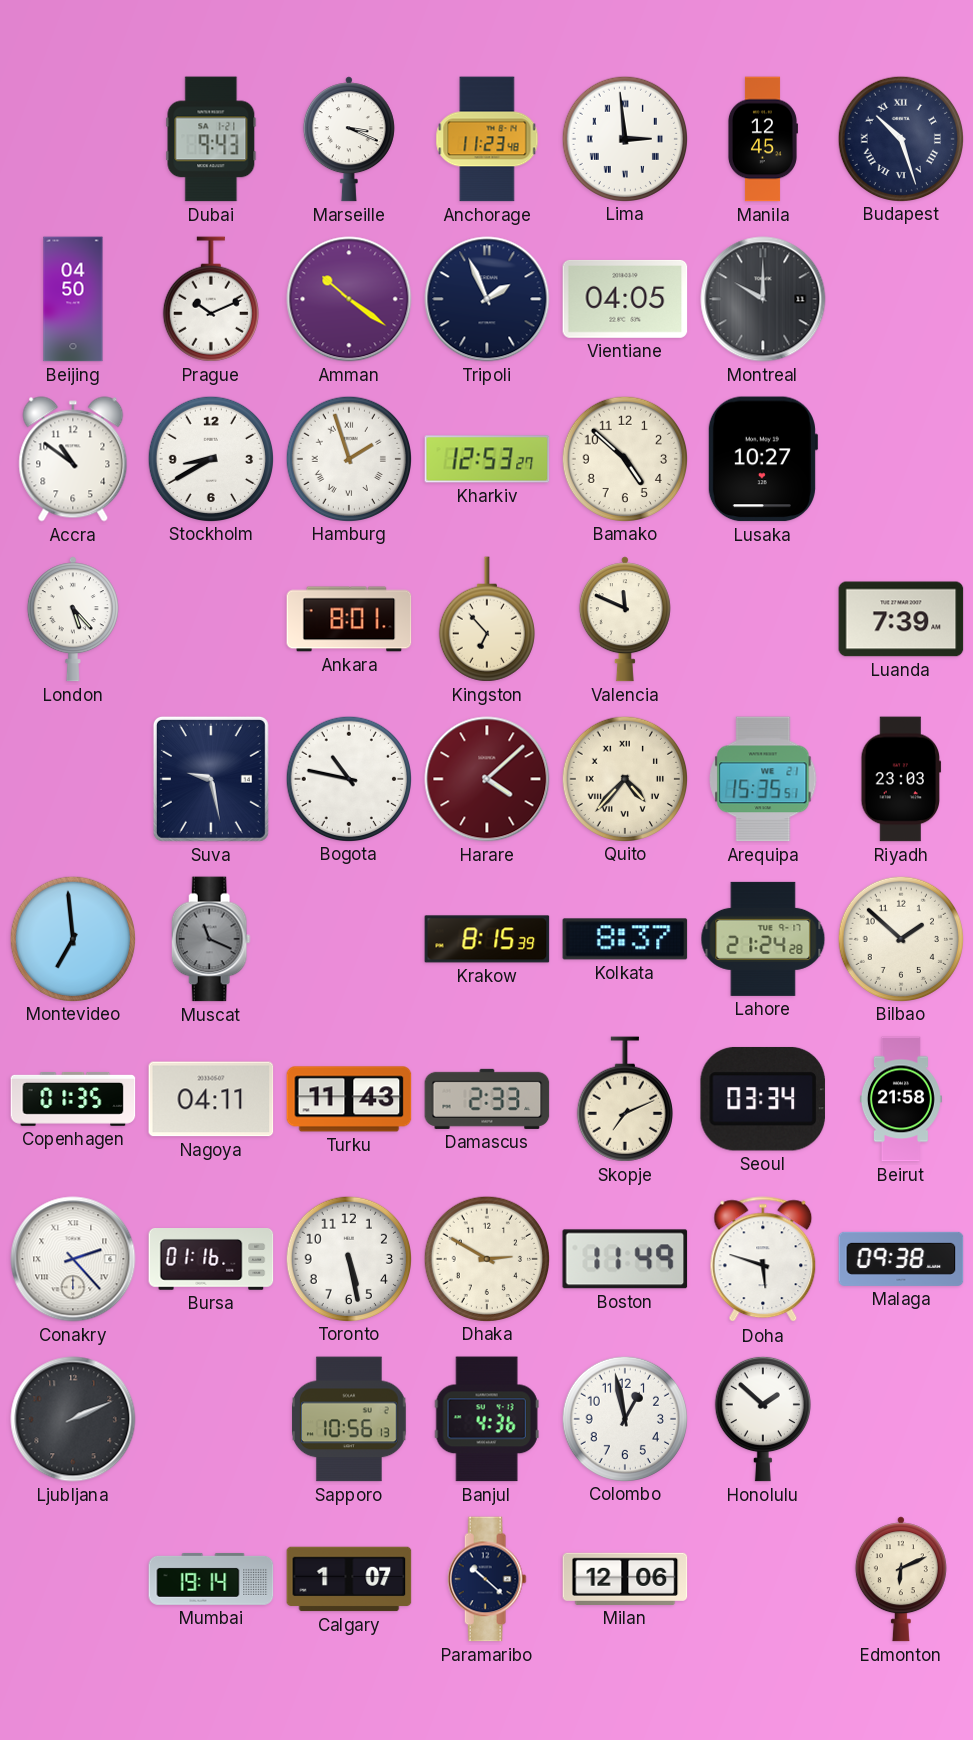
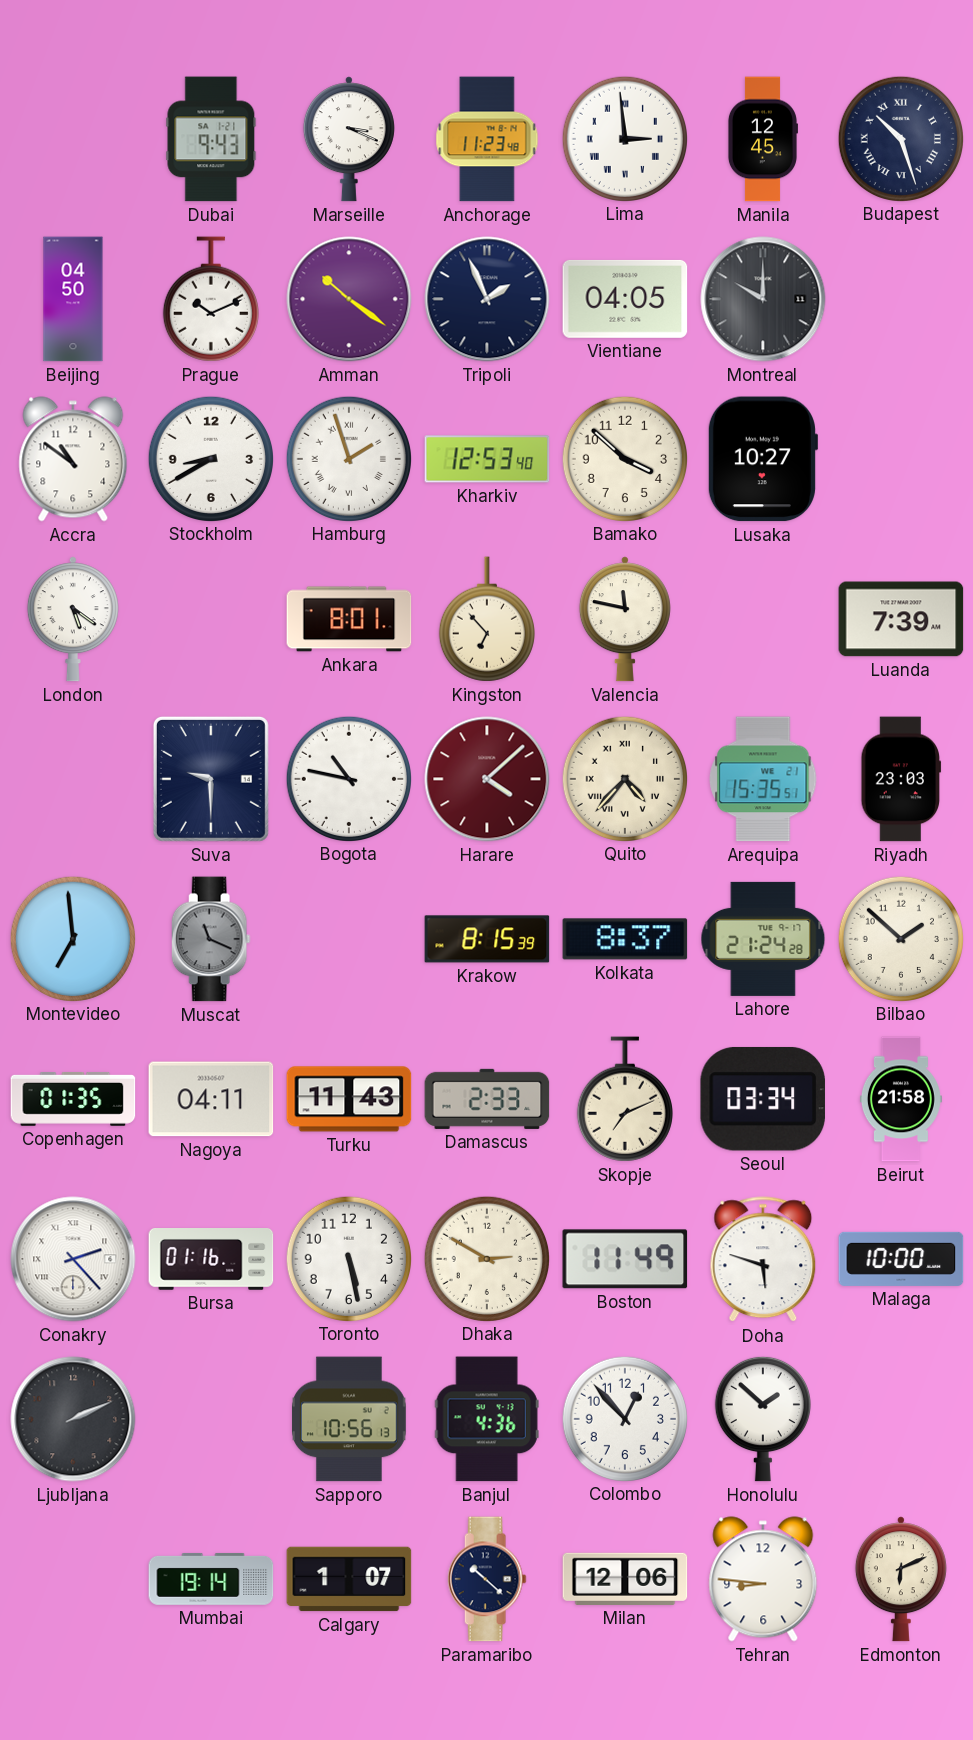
Kharkiv: 12:53:27 -> 12:53:40
Bamako: 4:52 -> 3:52
London: 5:23 -> 5:21
Valencia: 11:49 -> 11:47
Suva: 9:28 -> 9:30
Malaga: 09:38 -> 10:00
Colombo: 12:58 -> 12:53
Tehran: none -> 8:46
